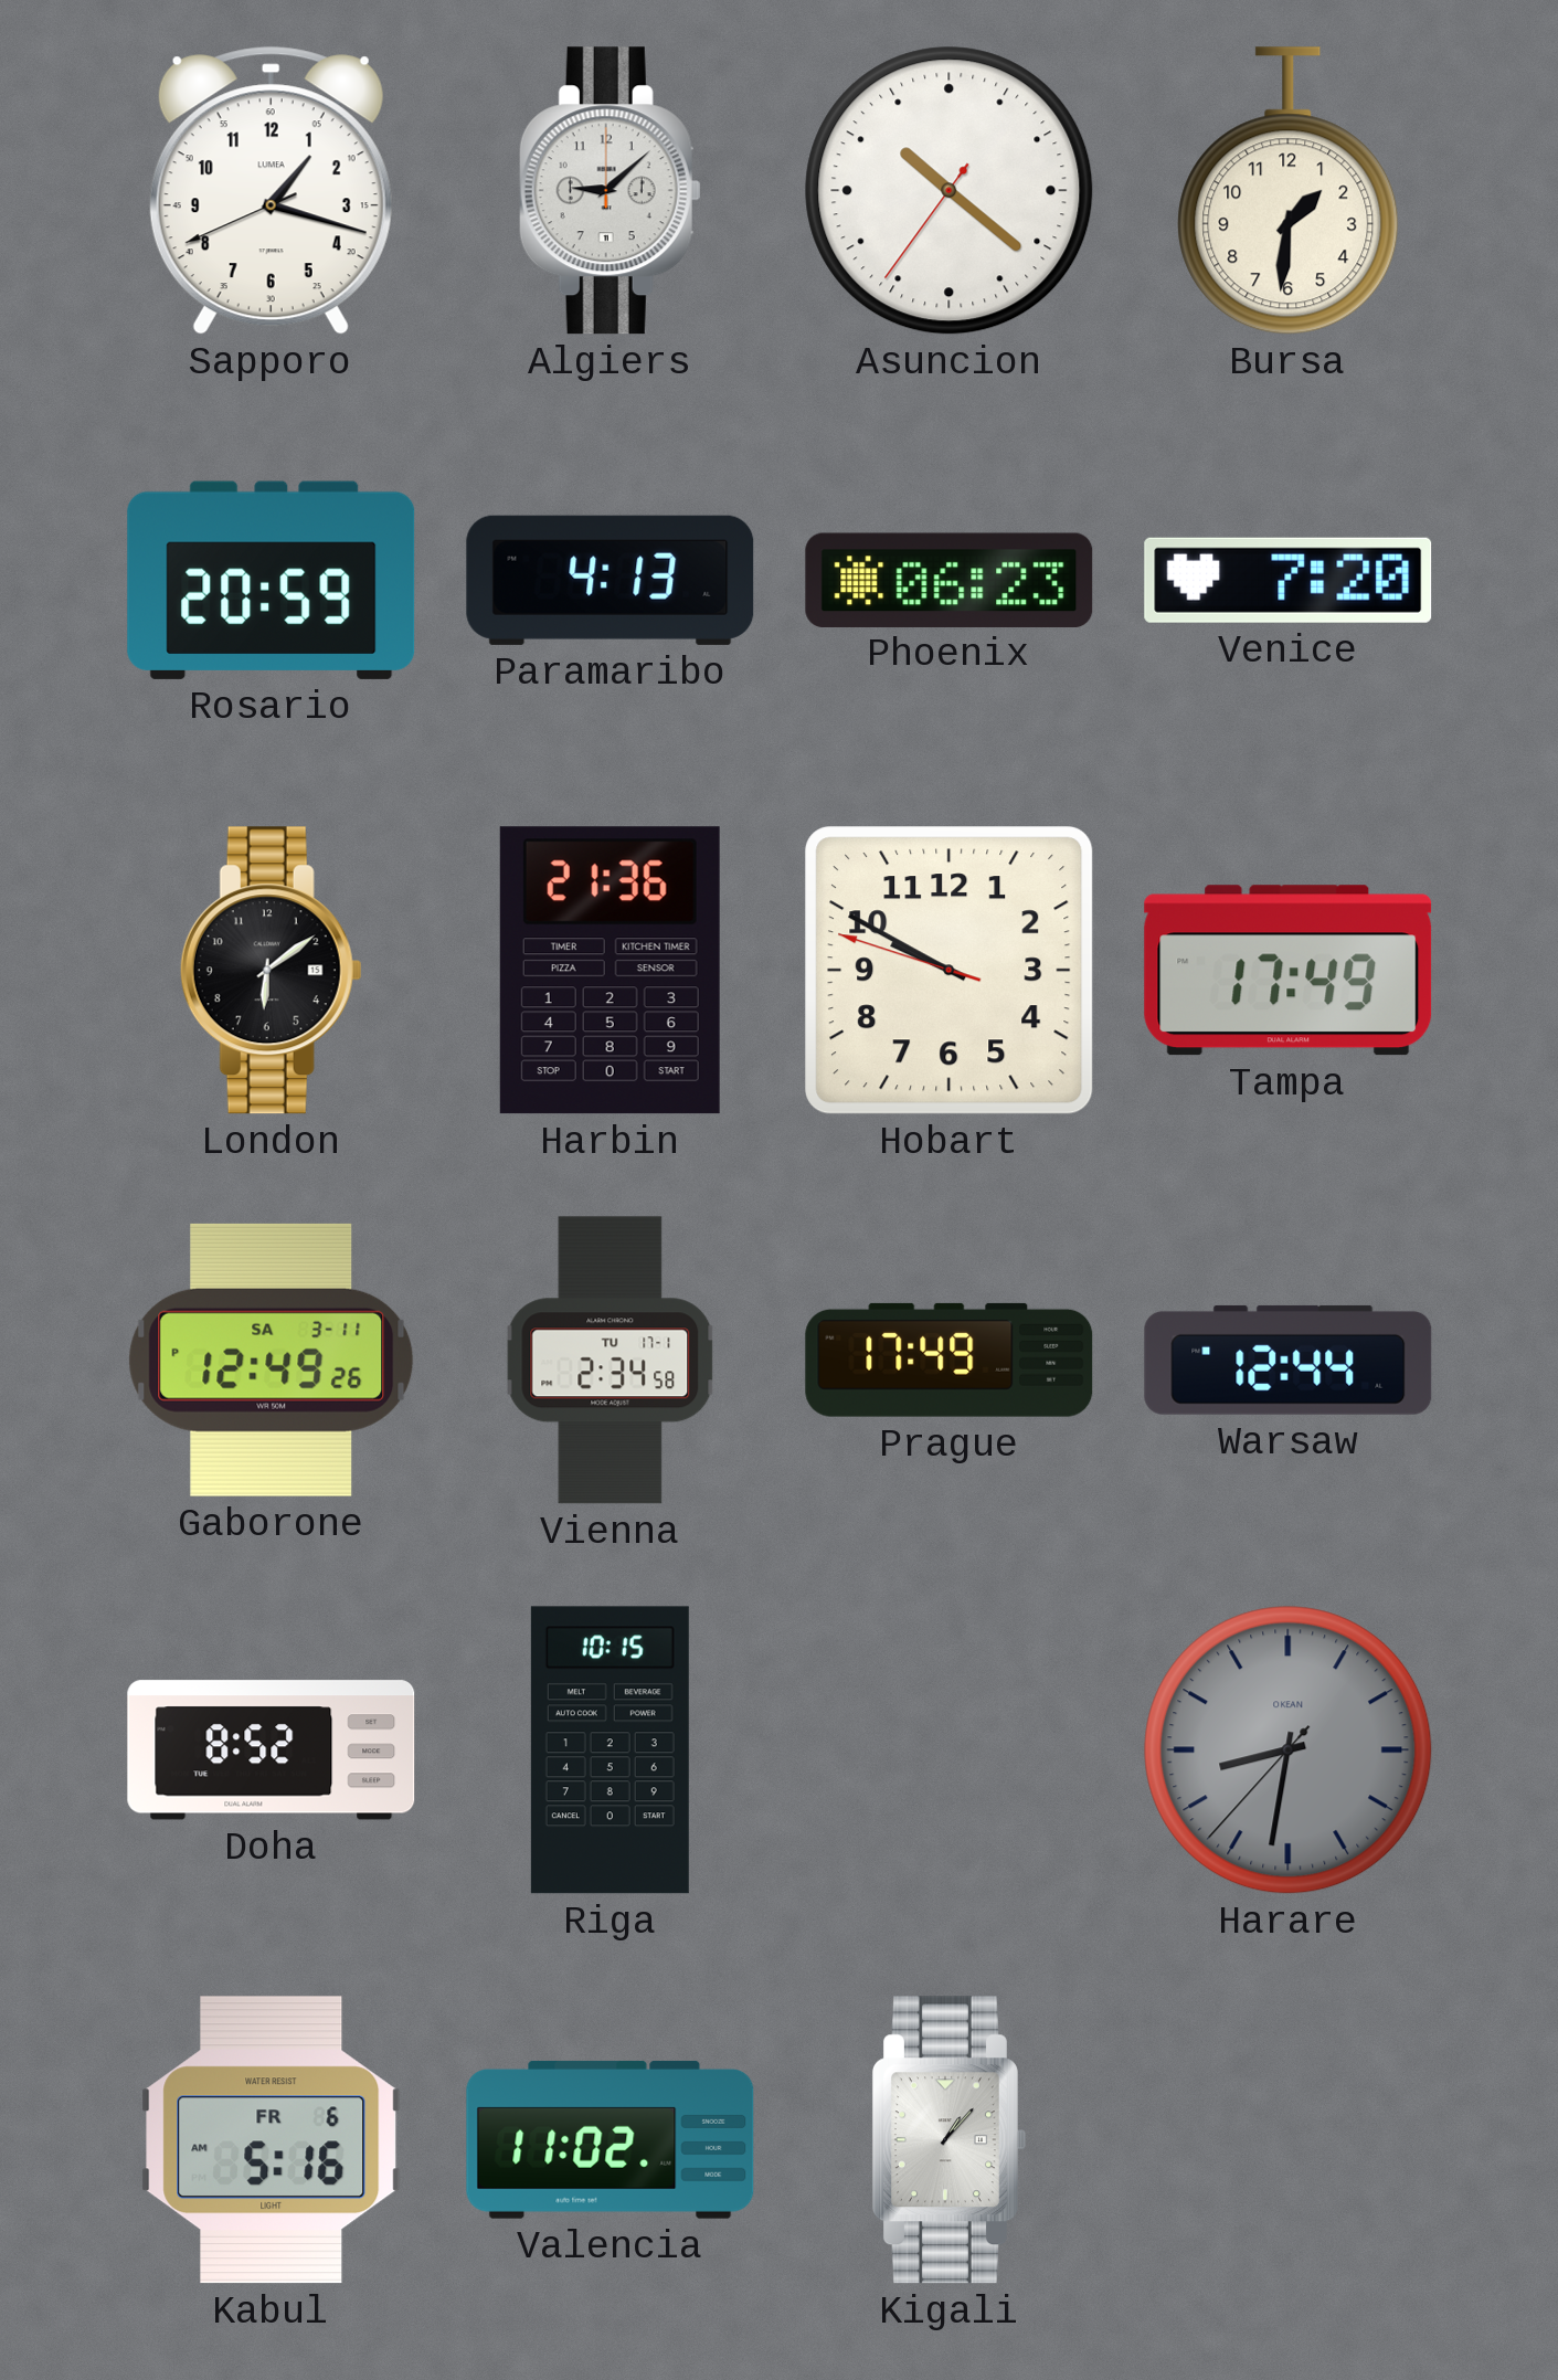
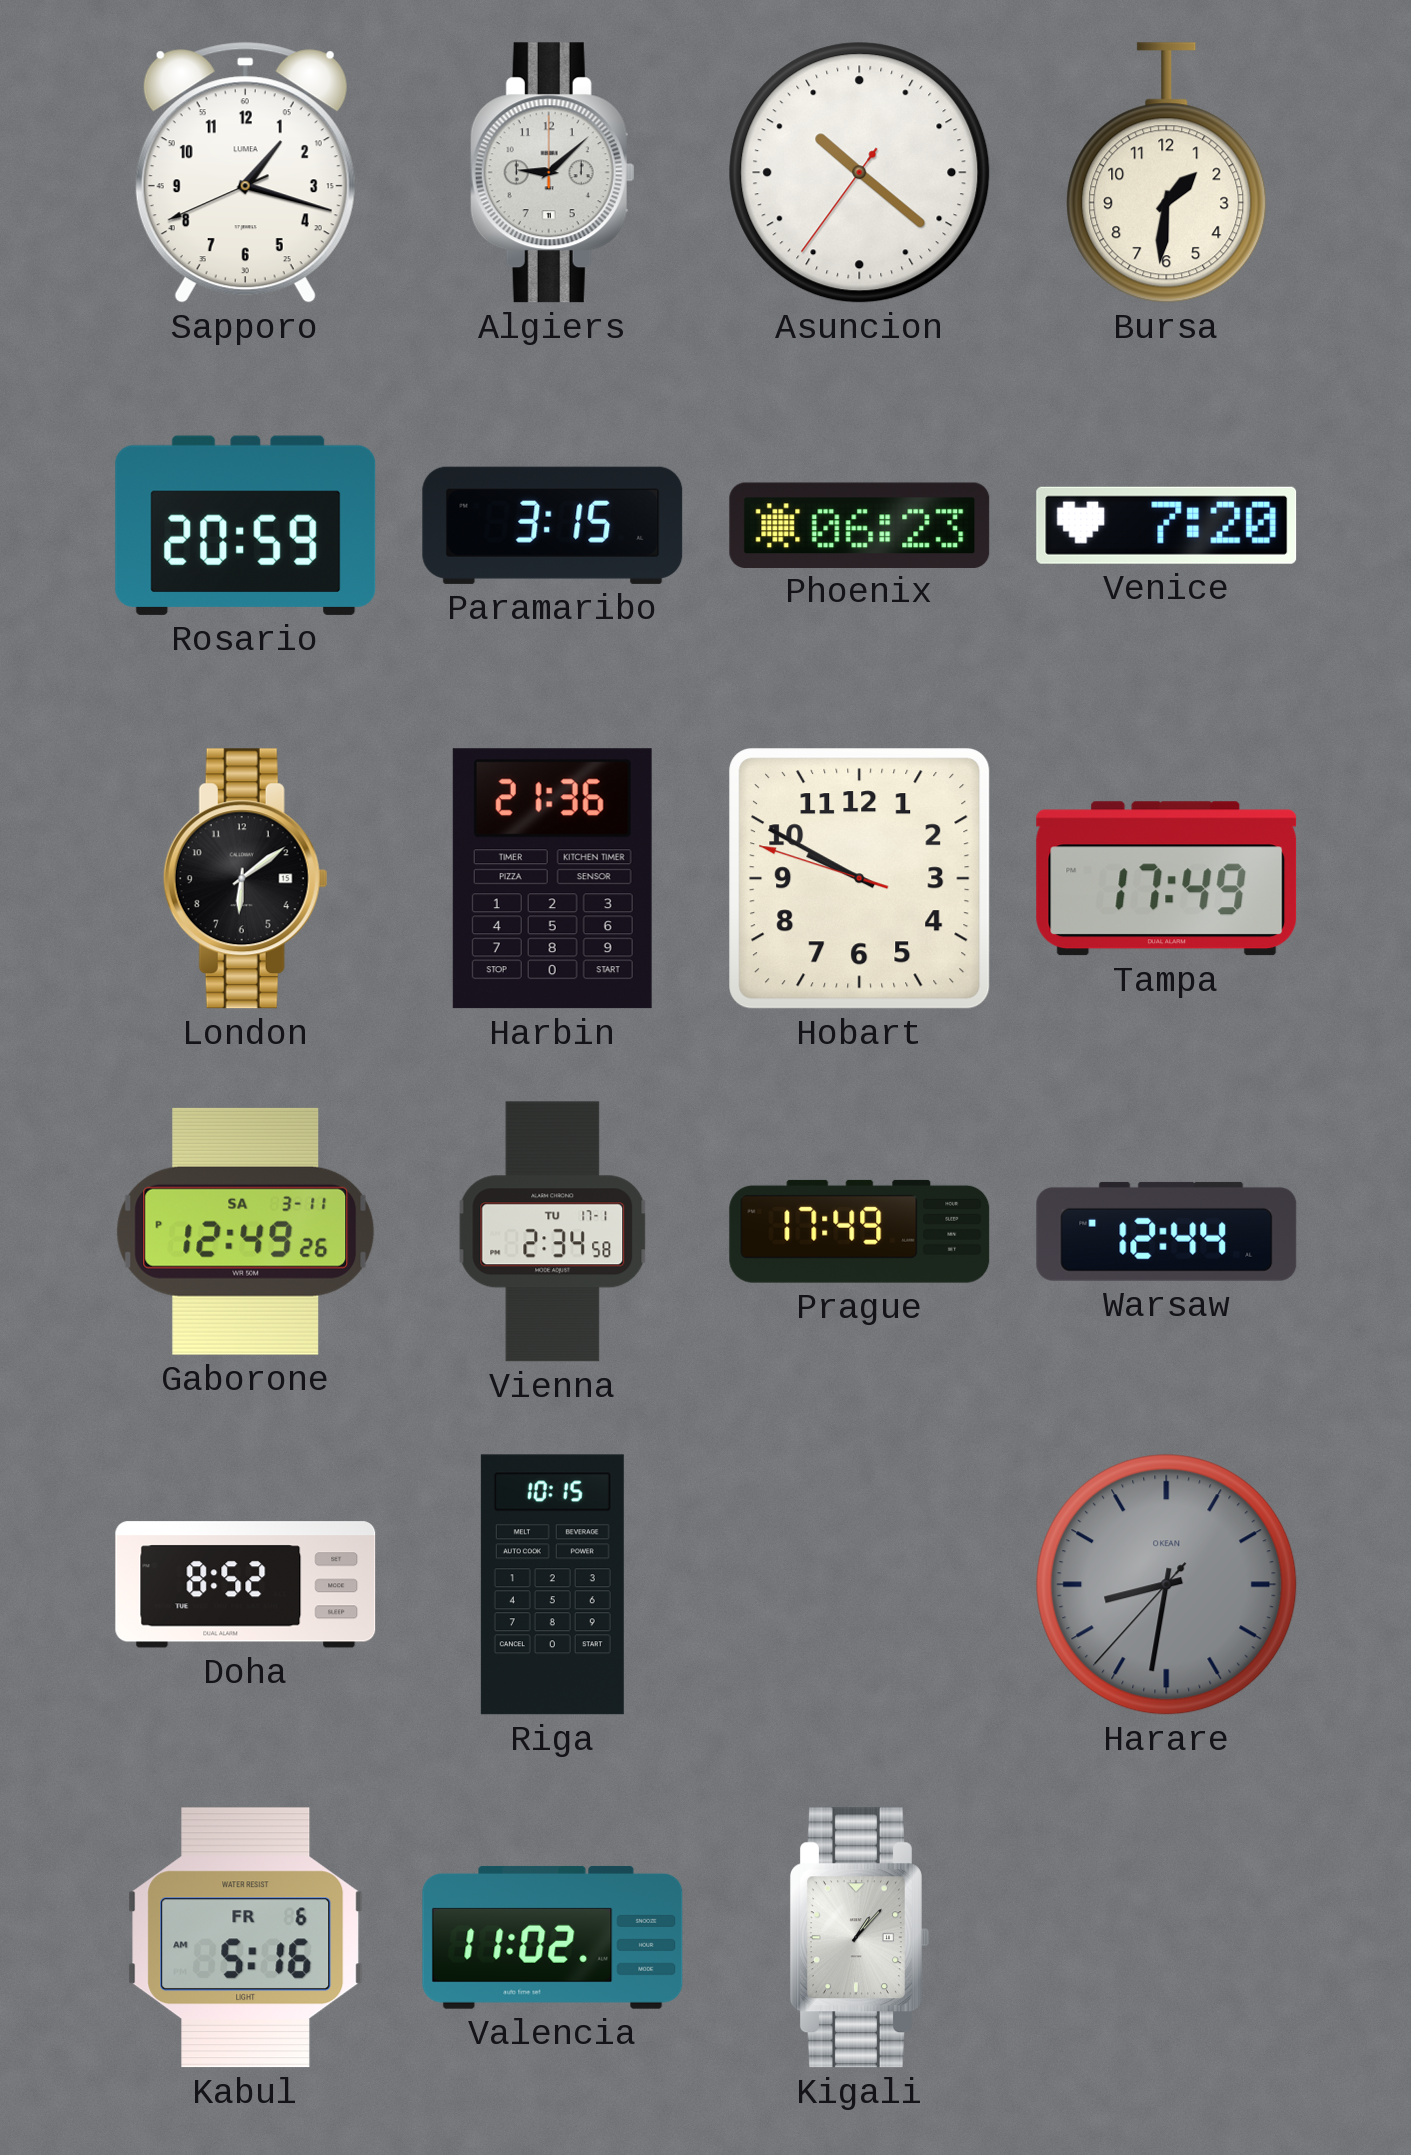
Paramaribo: 4:13 -> 3:15
